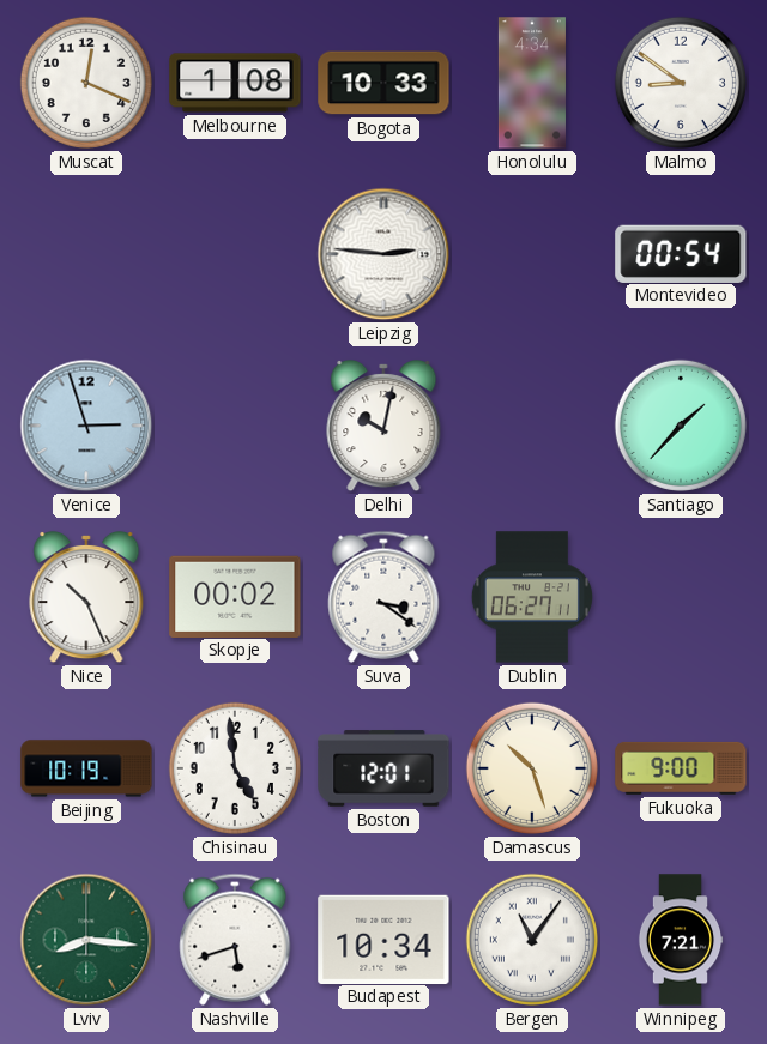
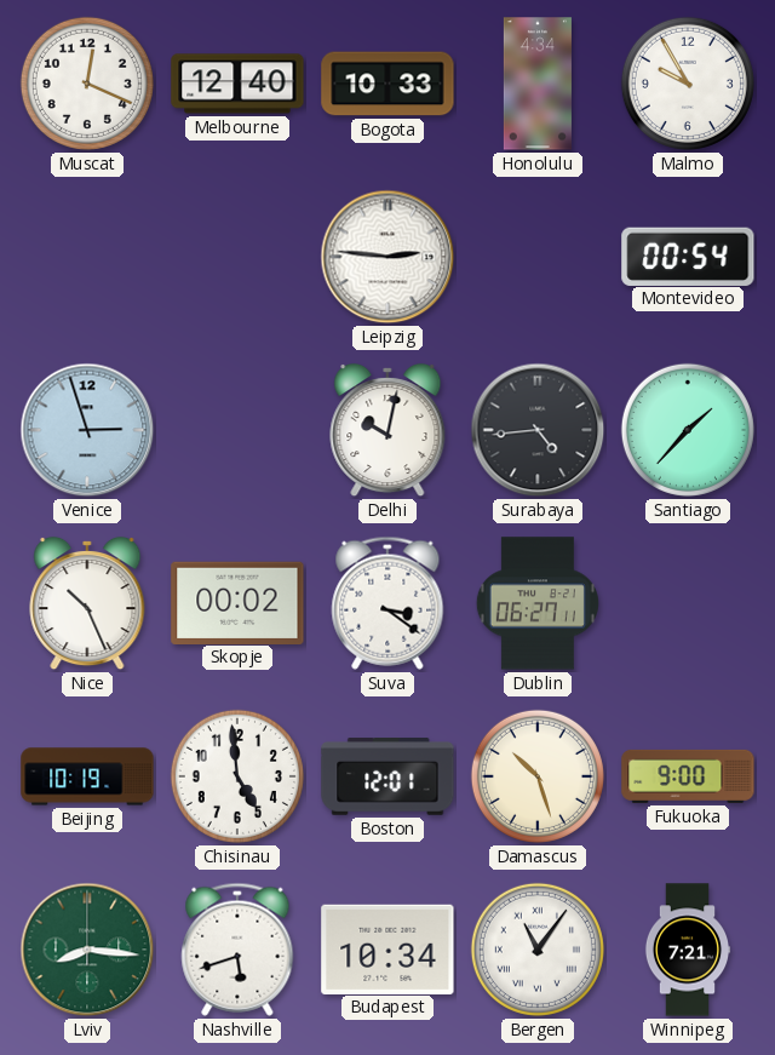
Melbourne: 1:08 -> 12:40
Malmo: 8:51 -> 9:55
Surabaya: none -> 4:44
